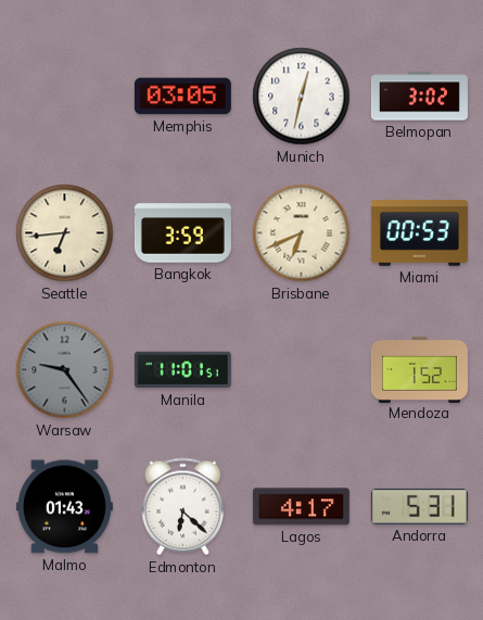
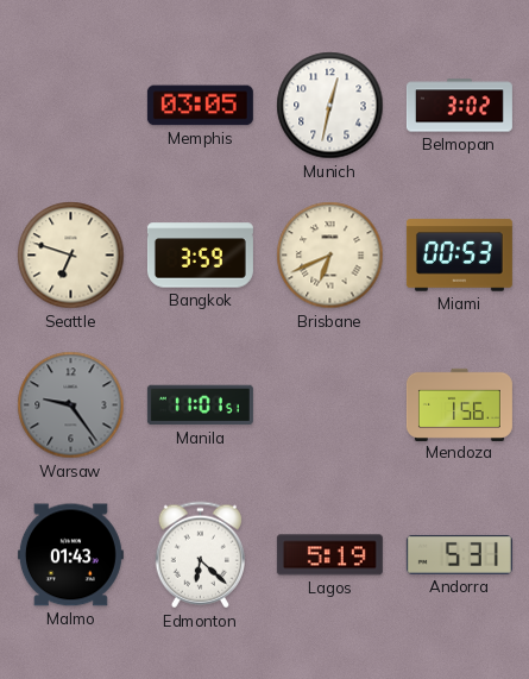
Seattle: 6:44 -> 6:48
Mendoza: 1:52 -> 1:56
Lagos: 4:17 -> 5:19
